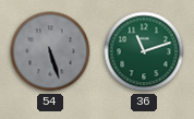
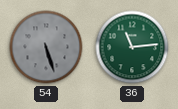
36: 11:12 -> 11:14
